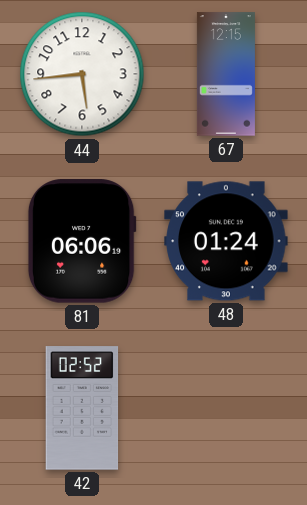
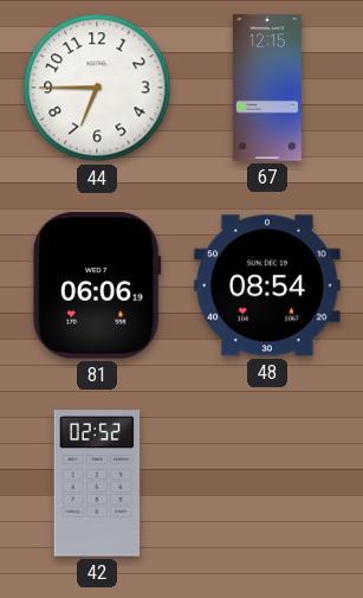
44: 5:44 -> 6:45
48: 01:24 -> 08:54
